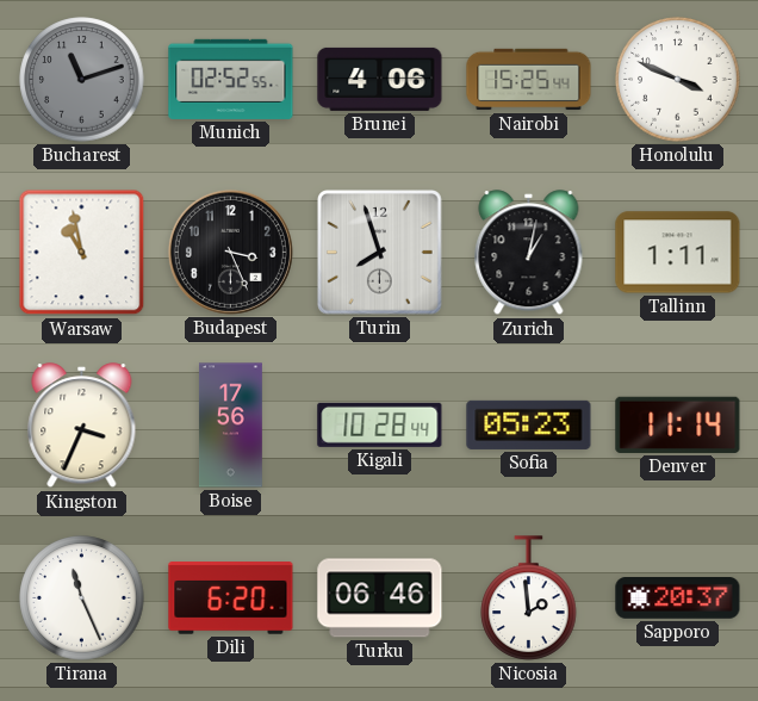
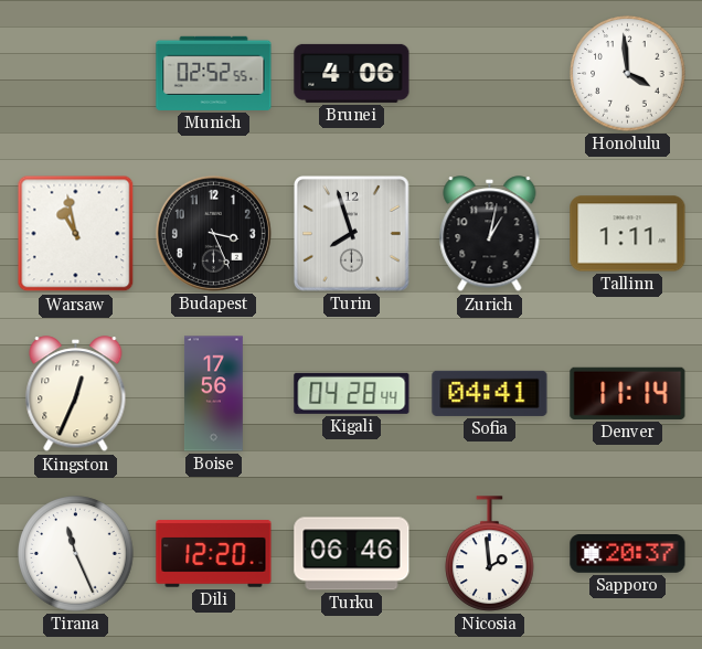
Bucharest: 11:12 -> none
Nairobi: 15:25 -> none
Honolulu: 3:49 -> 3:59
Kingston: 3:34 -> 12:34
Kigali: 10:28 -> 04:28
Sofia: 05:23 -> 04:41
Dili: 6:20 -> 12:20
